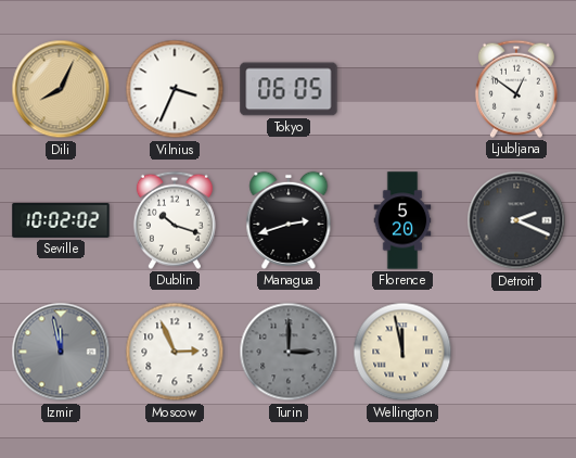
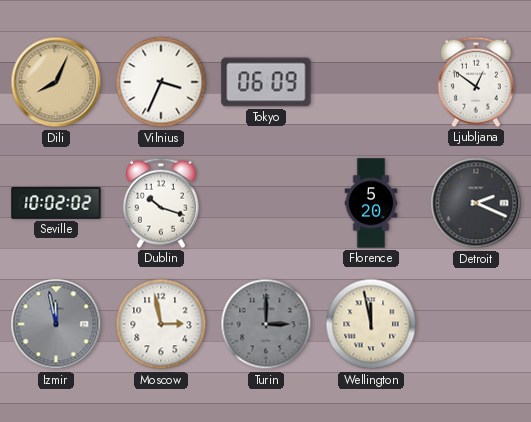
Tokyo: 06:05 -> 06:09
Managua: 2:42 -> none
Moscow: 2:56 -> 2:58
